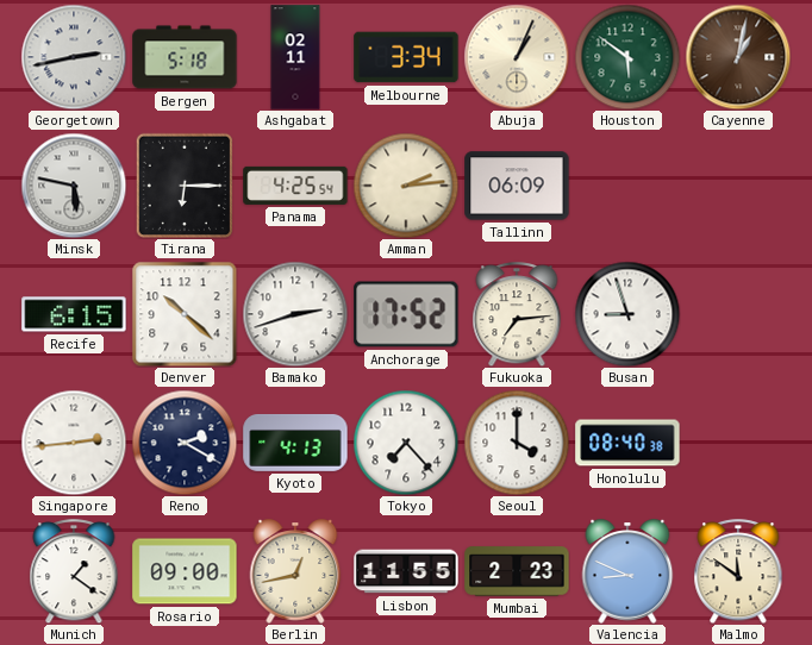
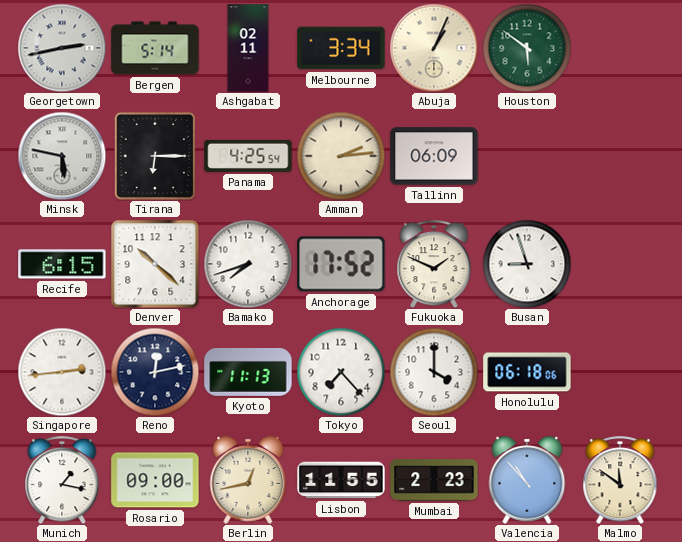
Bergen: 5:18 -> 5:14
Cayenne: 1:02 -> none
Bamako: 2:42 -> 7:42
Fukuoka: 7:14 -> 1:49
Reno: 2:20 -> 12:13
Kyoto: 4:13 -> 11:13
Honolulu: 08:40 -> 06:18
Munich: 1:21 -> 1:17
Valencia: 8:49 -> 10:53
